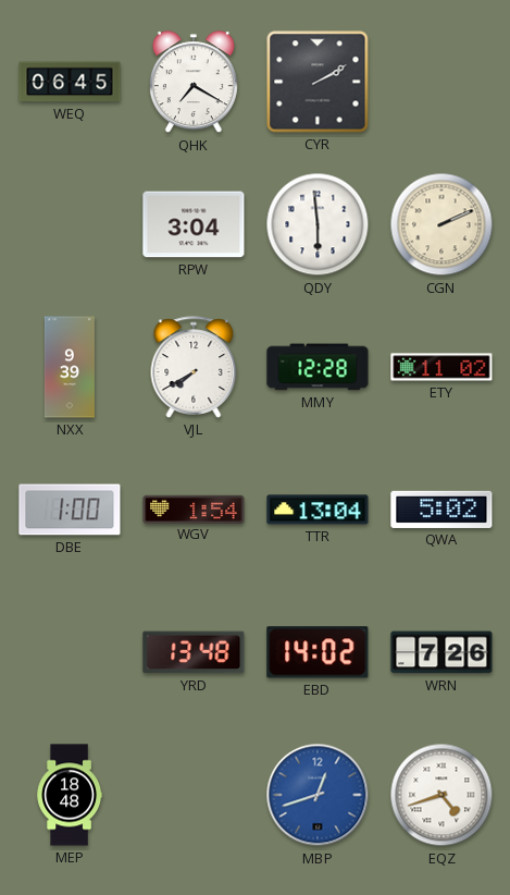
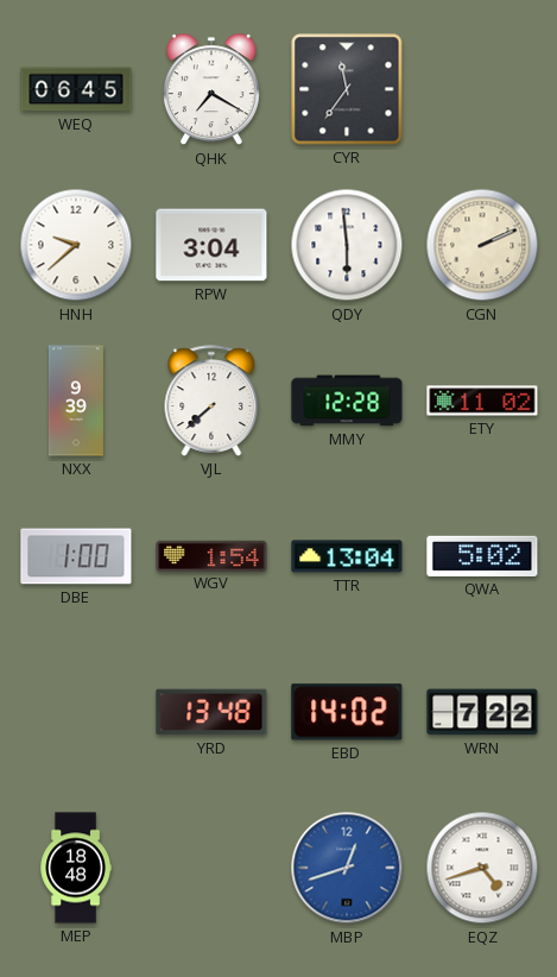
CYR: 2:10 -> 11:36
HNH: none -> 9:38
VJL: 7:40 -> 7:38
WRN: 7:26 -> 7:22
